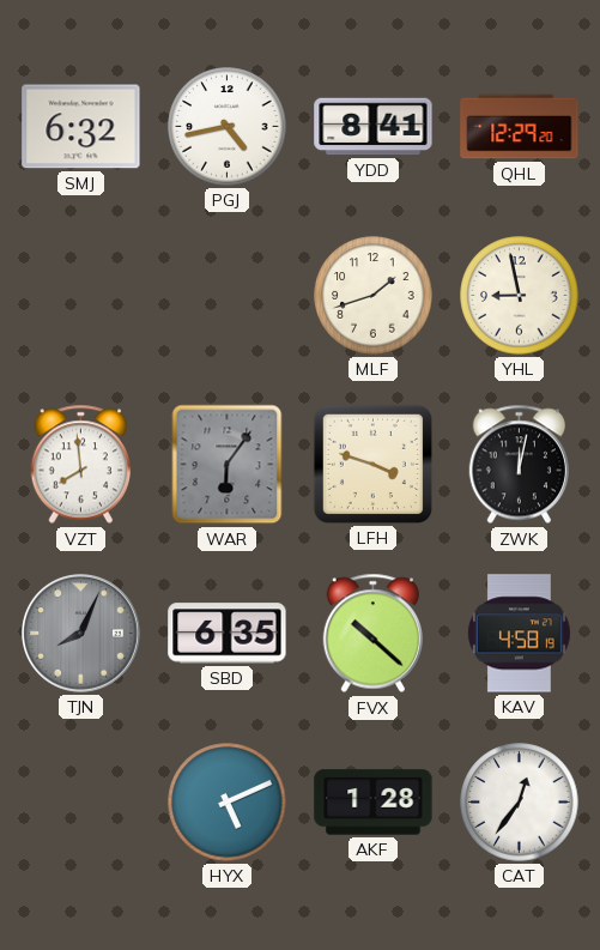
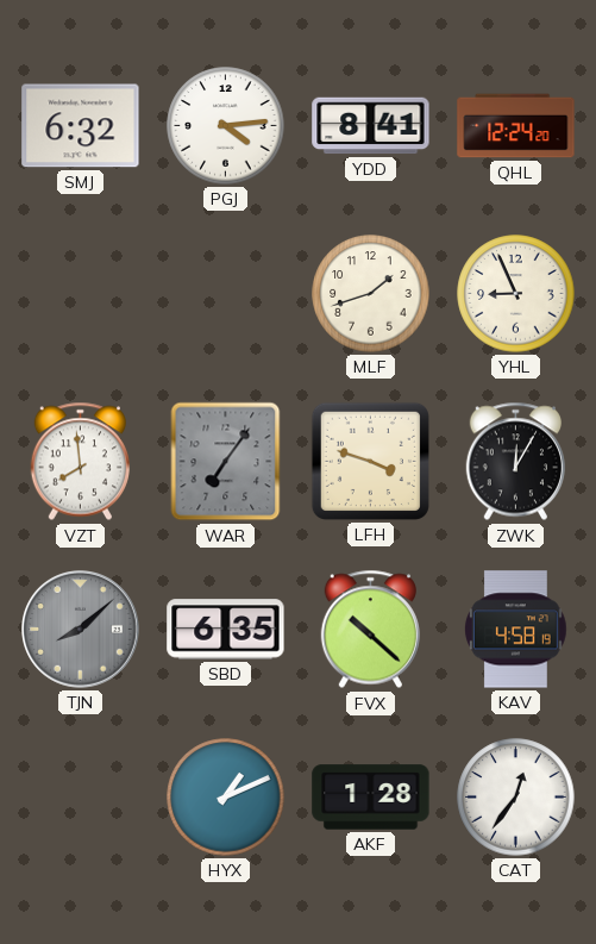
PGJ: 4:43 -> 4:14
QHL: 12:29 -> 12:24
YHL: 8:58 -> 8:56
WAR: 6:06 -> 7:06
ZWK: 12:02 -> 12:05
TJN: 8:04 -> 8:08
HYX: 5:11 -> 1:11
